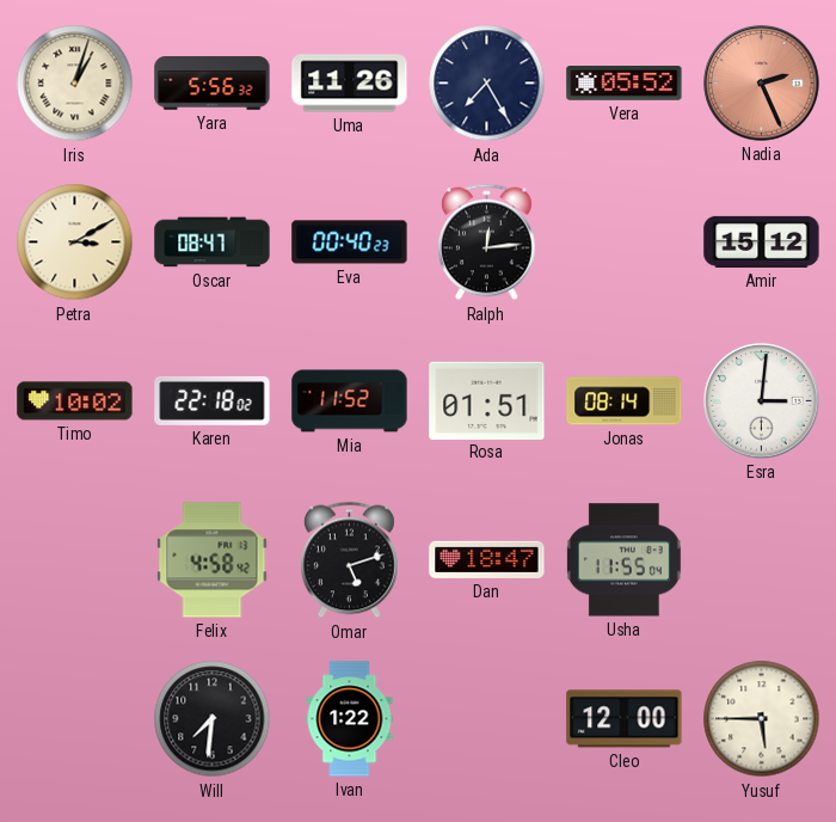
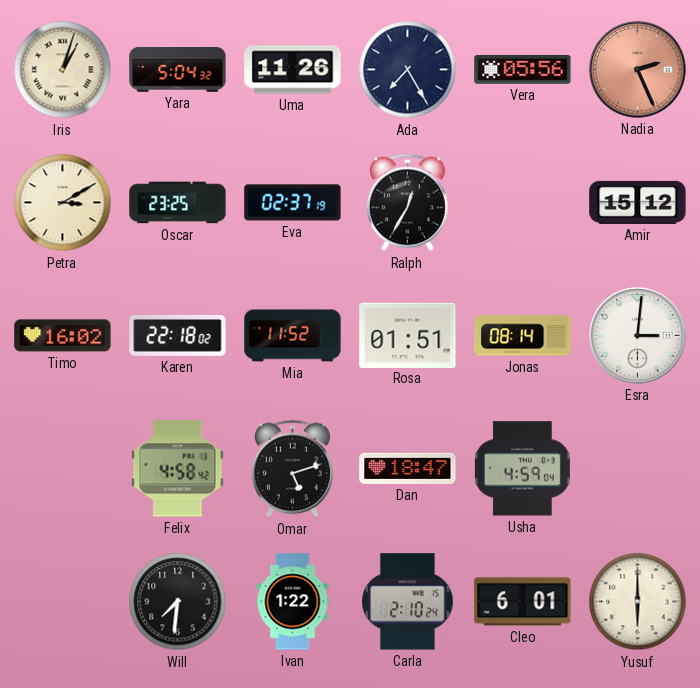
Yara: 5:56 -> 5:04
Vera: 05:52 -> 05:56
Oscar: 08:47 -> 23:25
Eva: 00:40 -> 02:37
Ralph: 12:14 -> 12:35
Timo: 10:02 -> 16:02
Usha: 11:55 -> 4:59
Carla: none -> 2:10
Cleo: 12:00 -> 6:01
Yusuf: 5:45 -> 6:00
